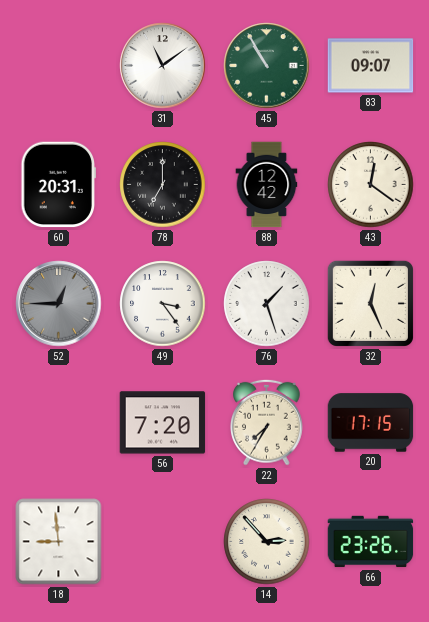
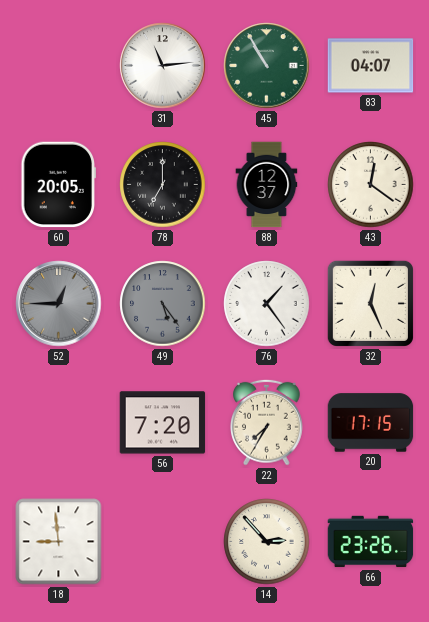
31: 11:09 -> 11:14
83: 09:07 -> 04:07
60: 20:31 -> 20:05
88: 12:42 -> 12:37
49: 3:24 -> 5:24
49 dial: white -> grey
76: 1:27 -> 1:24
